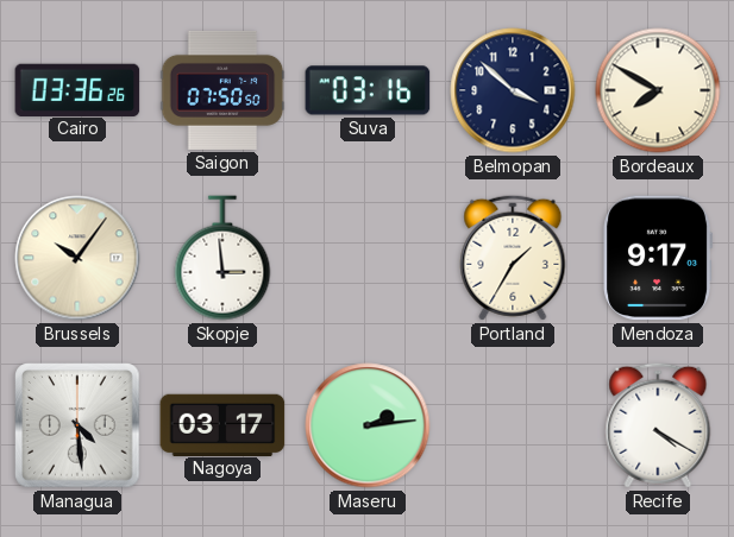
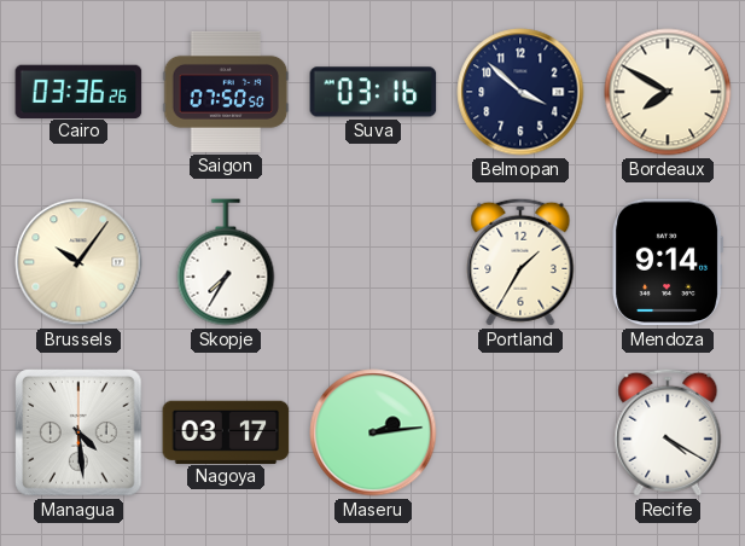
Skopje: 2:59 -> 7:35
Mendoza: 9:17 -> 9:14
